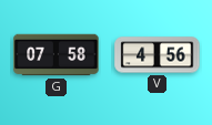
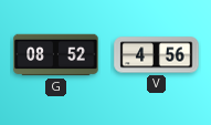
G: 07:58 -> 08:52
